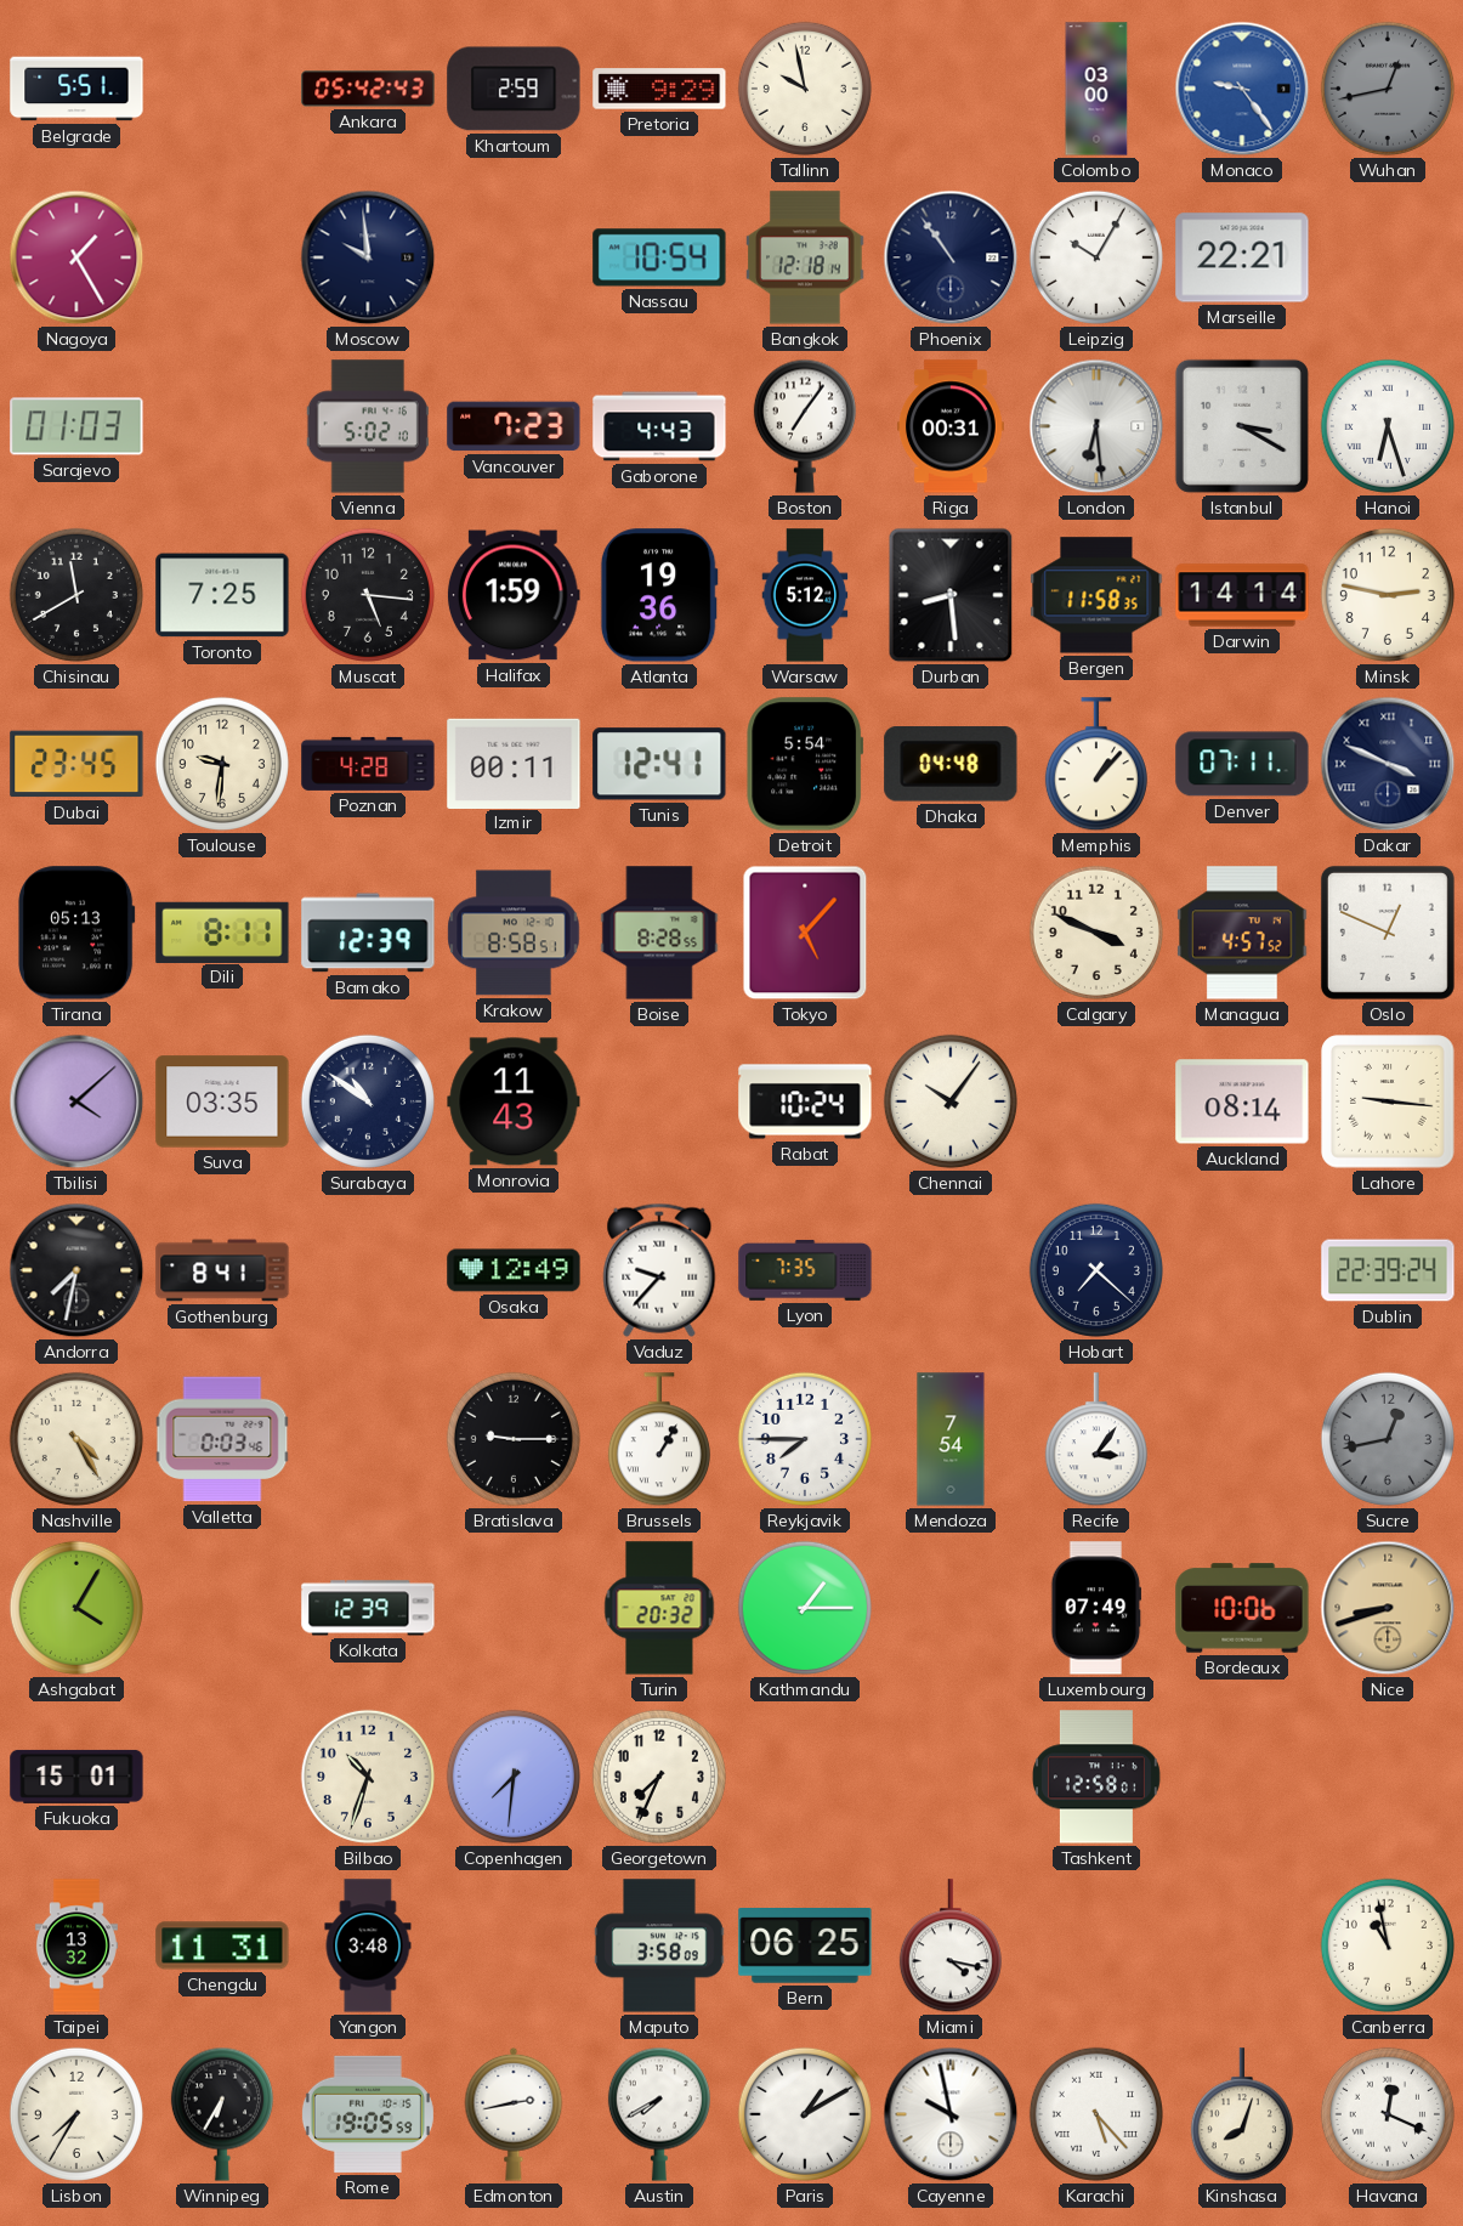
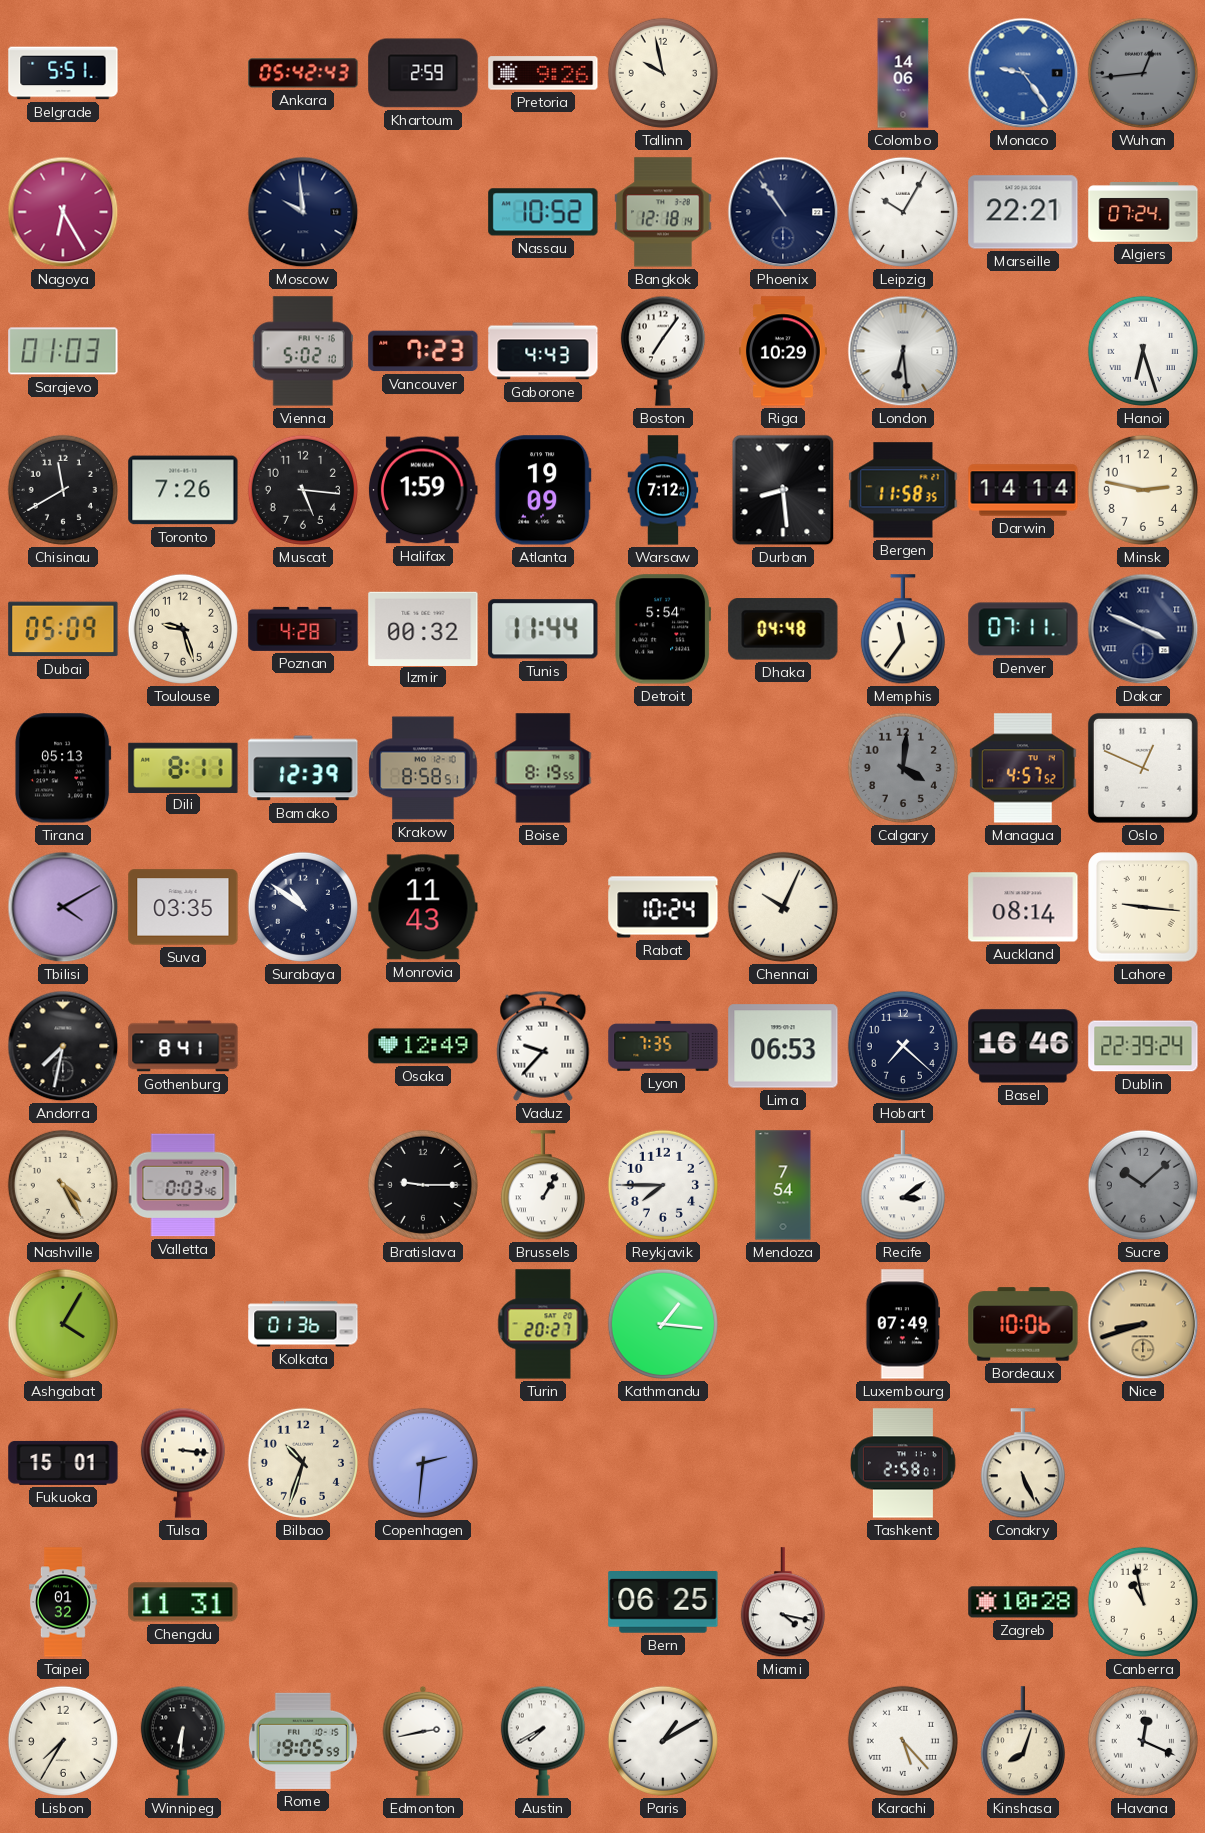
Pretoria: 9:29 -> 9:26
Colombo: 03:00 -> 14:06
Wuhan: 12:43 -> 12:44
Nagoya: 1:25 -> 6:25
Nassau: 10:54 -> 10:52
Algiers: none -> 07:24
Riga: 00:31 -> 10:29
Istanbul: 3:20 -> none
Toronto: 7:25 -> 7:26
Atlanta: 19:36 -> 19:09
Warsaw: 5:12 -> 7:12
Dubai: 23:45 -> 05:09
Toulouse: 9:31 -> 9:27
Izmir: 00:11 -> 00:32
Tunis: 12:41 -> 11:44
Memphis: 1:07 -> 11:36
Boise: 8:28 -> 8:19
Tokyo: 5:07 -> none
Calgary: 3:49 -> 4:01
Calgary dial: cream -> grey
Tbilisi: 4:08 -> 4:10
Chennai: 10:06 -> 10:04
Lima: none -> 06:53
Basel: none -> 16:46
Recife: 3:06 -> 3:09
Sucre: 12:43 -> 10:08
Kolkata: 12:39 -> 01:36
Turin: 20:32 -> 20:27
Kathmandu: 1:15 -> 1:16
Tulsa: none -> 3:16
Copenhagen: 7:31 -> 2:31
Georgetown: 7:34 -> none
Tashkent: 12:58 -> 2:58
Conakry: none -> 5:26
Taipei: 13:32 -> 01:32
Yangon: 3:48 -> none
Maputo: 3:58 -> none
Zagreb: none -> 10:28
Winnipeg: 6:35 -> 6:31
Cayenne: 9:58 -> none
